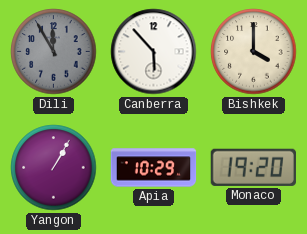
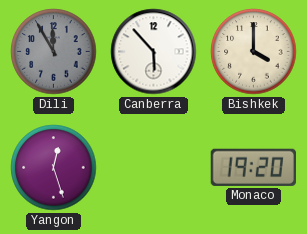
Yangon: 1:05 -> 12:27
Apia: 10:29 -> none
